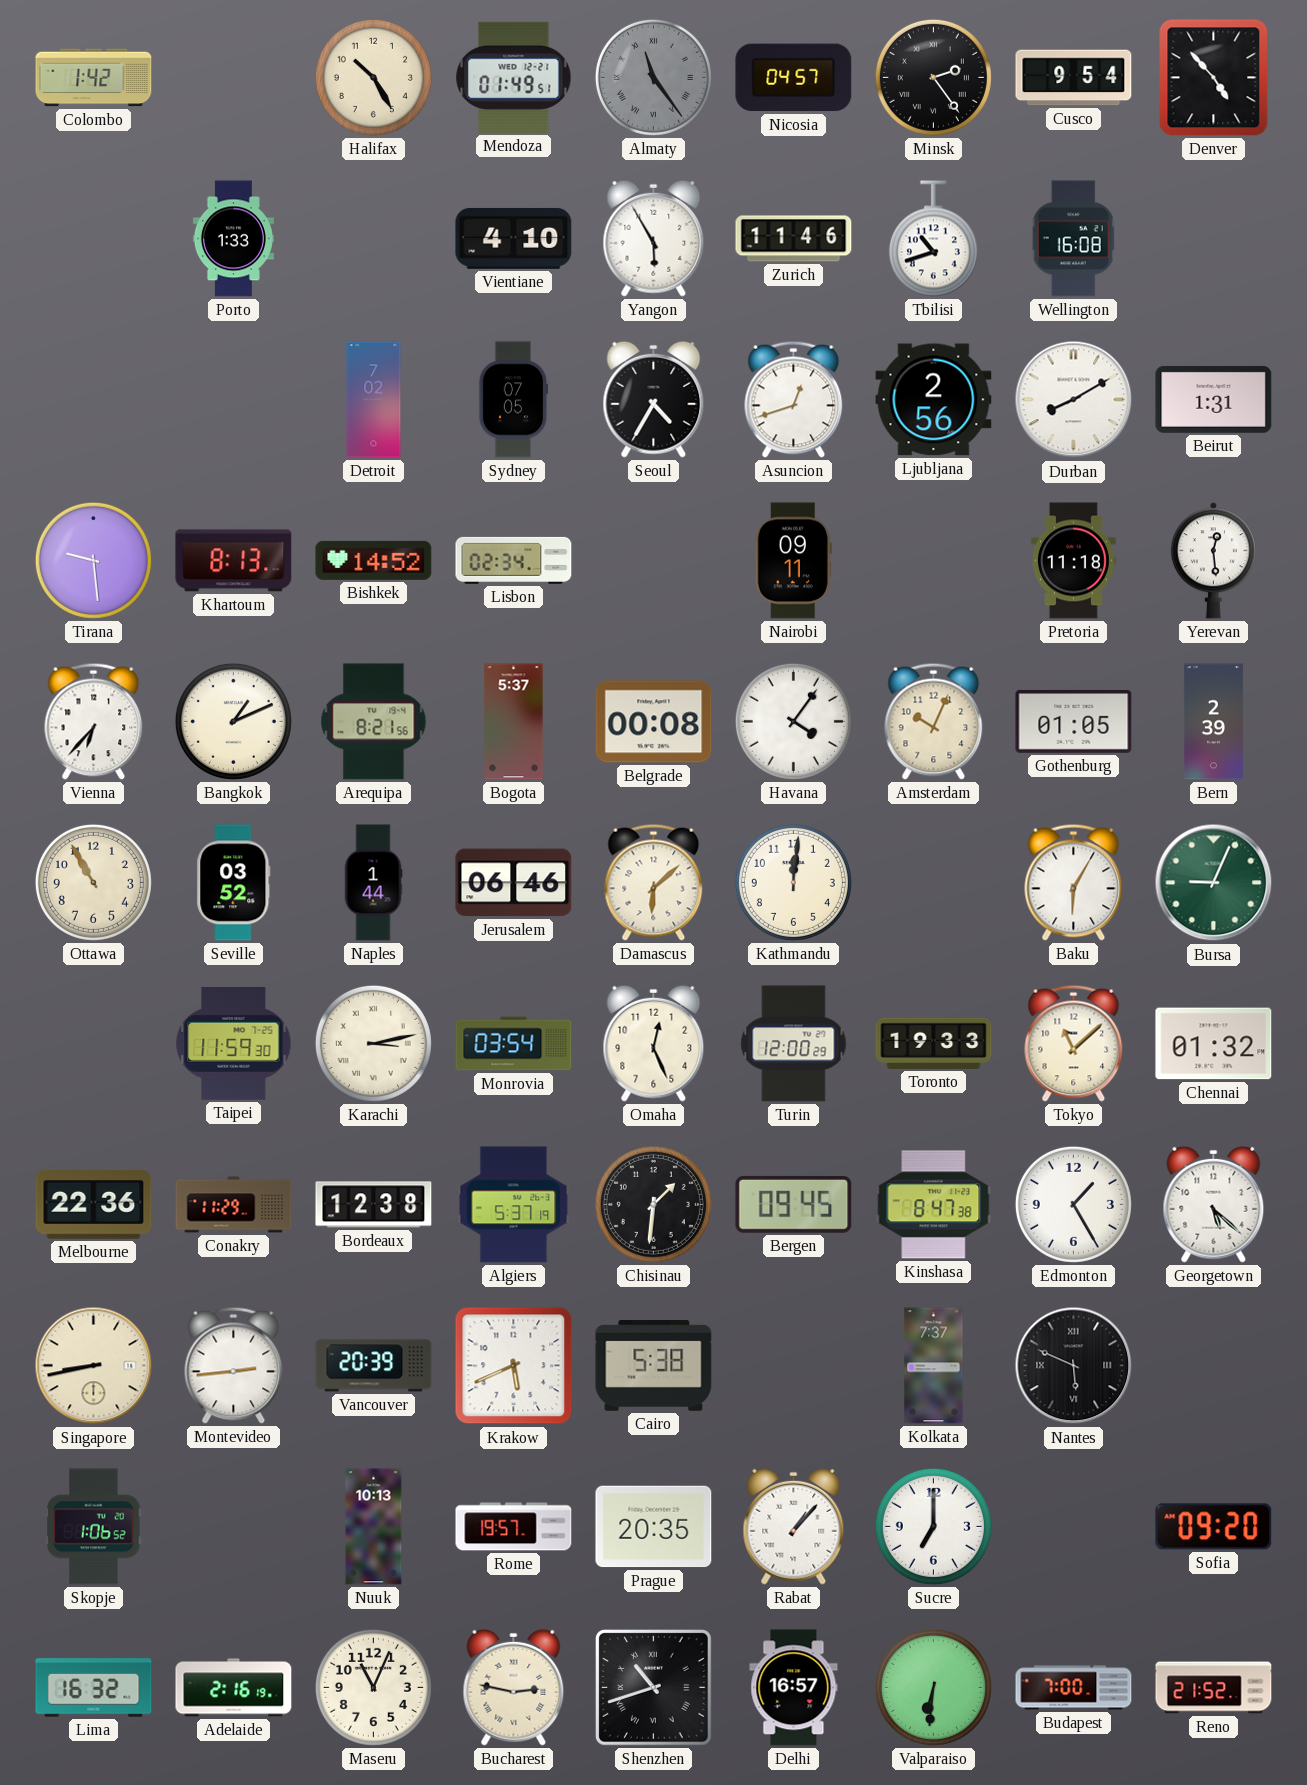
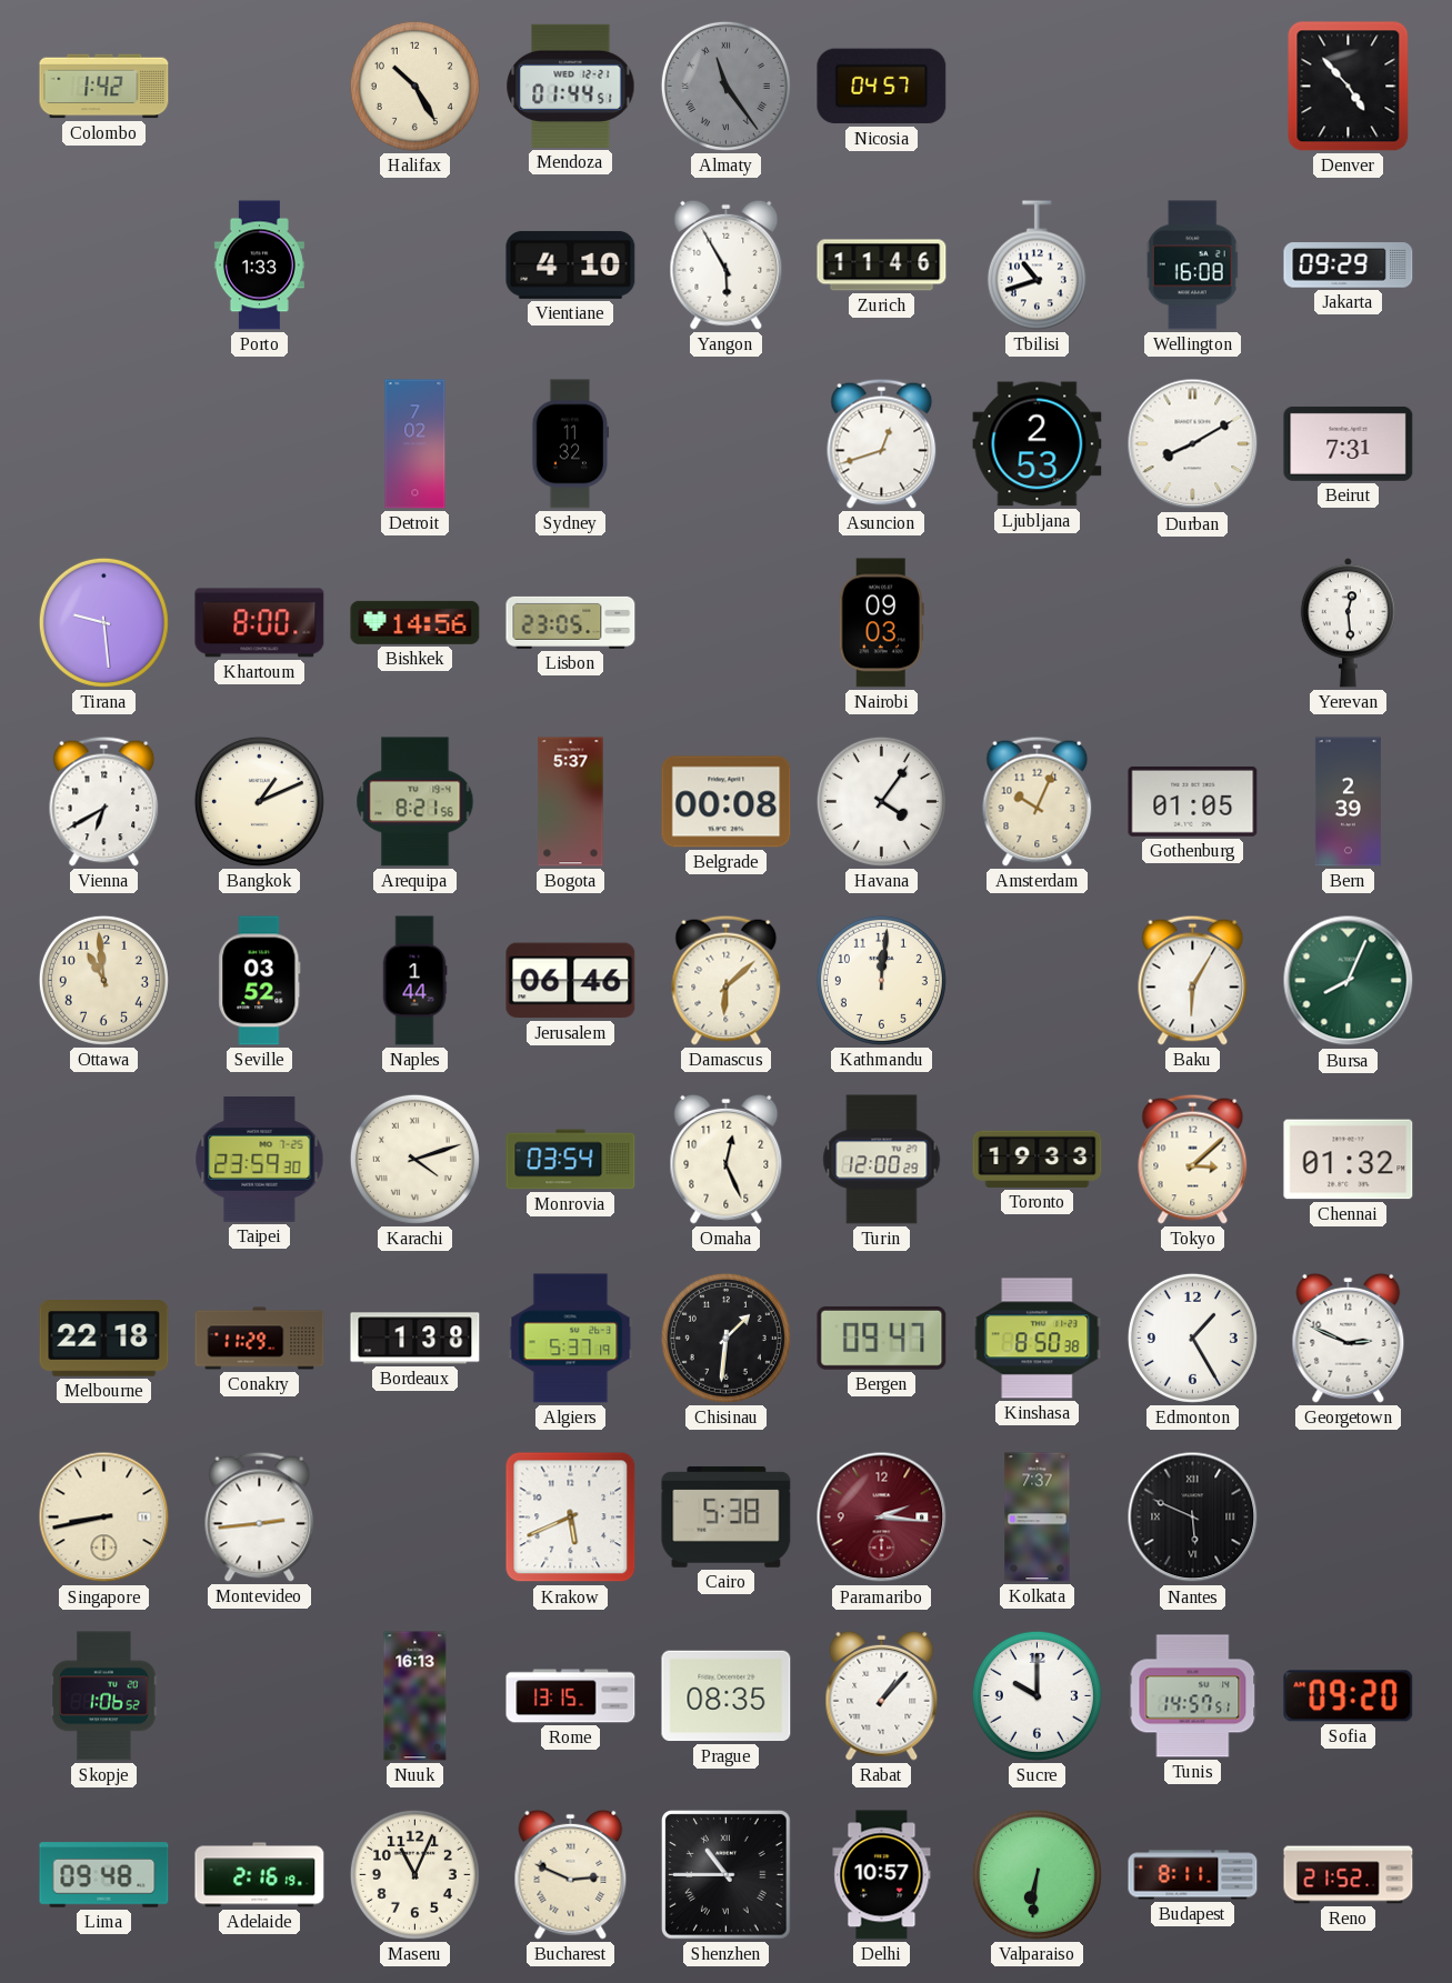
Mendoza: 01:49 -> 01:44
Minsk: 2:24 -> none
Cusco: 9:54 -> none
Jakarta: none -> 09:29
Sydney: 07:05 -> 11:32
Seoul: 4:35 -> none
Ljubljana: 2:56 -> 2:53
Beirut: 1:31 -> 7:31
Khartoum: 8:13 -> 8:00
Bishkek: 14:52 -> 14:56
Lisbon: 02:34 -> 23:05
Nairobi: 09:11 -> 09:03
Pretoria: 11:18 -> none
Vienna: 6:37 -> 6:40
Ottawa: 10:55 -> 10:59
Bursa: 9:04 -> 8:04
Taipei: 11:59 -> 23:59
Karachi: 3:13 -> 4:12
Tokyo: 11:08 -> 3:08
Melbourne: 22:36 -> 22:18
Bordeaux: 12:38 -> 1:38
Bergen: 09:45 -> 09:47
Kinshasa: 8:47 -> 8:50
Georgetown: 5:22 -> 2:49
Vancouver: 20:39 -> none
Paramaribo: none -> 2:16
Nuuk: 10:13 -> 16:13
Rome: 19:57 -> 13:15
Prague: 20:35 -> 08:35
Sucre: 7:00 -> 10:00
Tunis: none -> 14:57
Lima: 16:32 -> 09:48
Bucharest: 2:47 -> 2:49
Shenzhen: 10:42 -> 10:45
Delhi: 16:57 -> 10:57
Budapest: 7:00 -> 8:11
